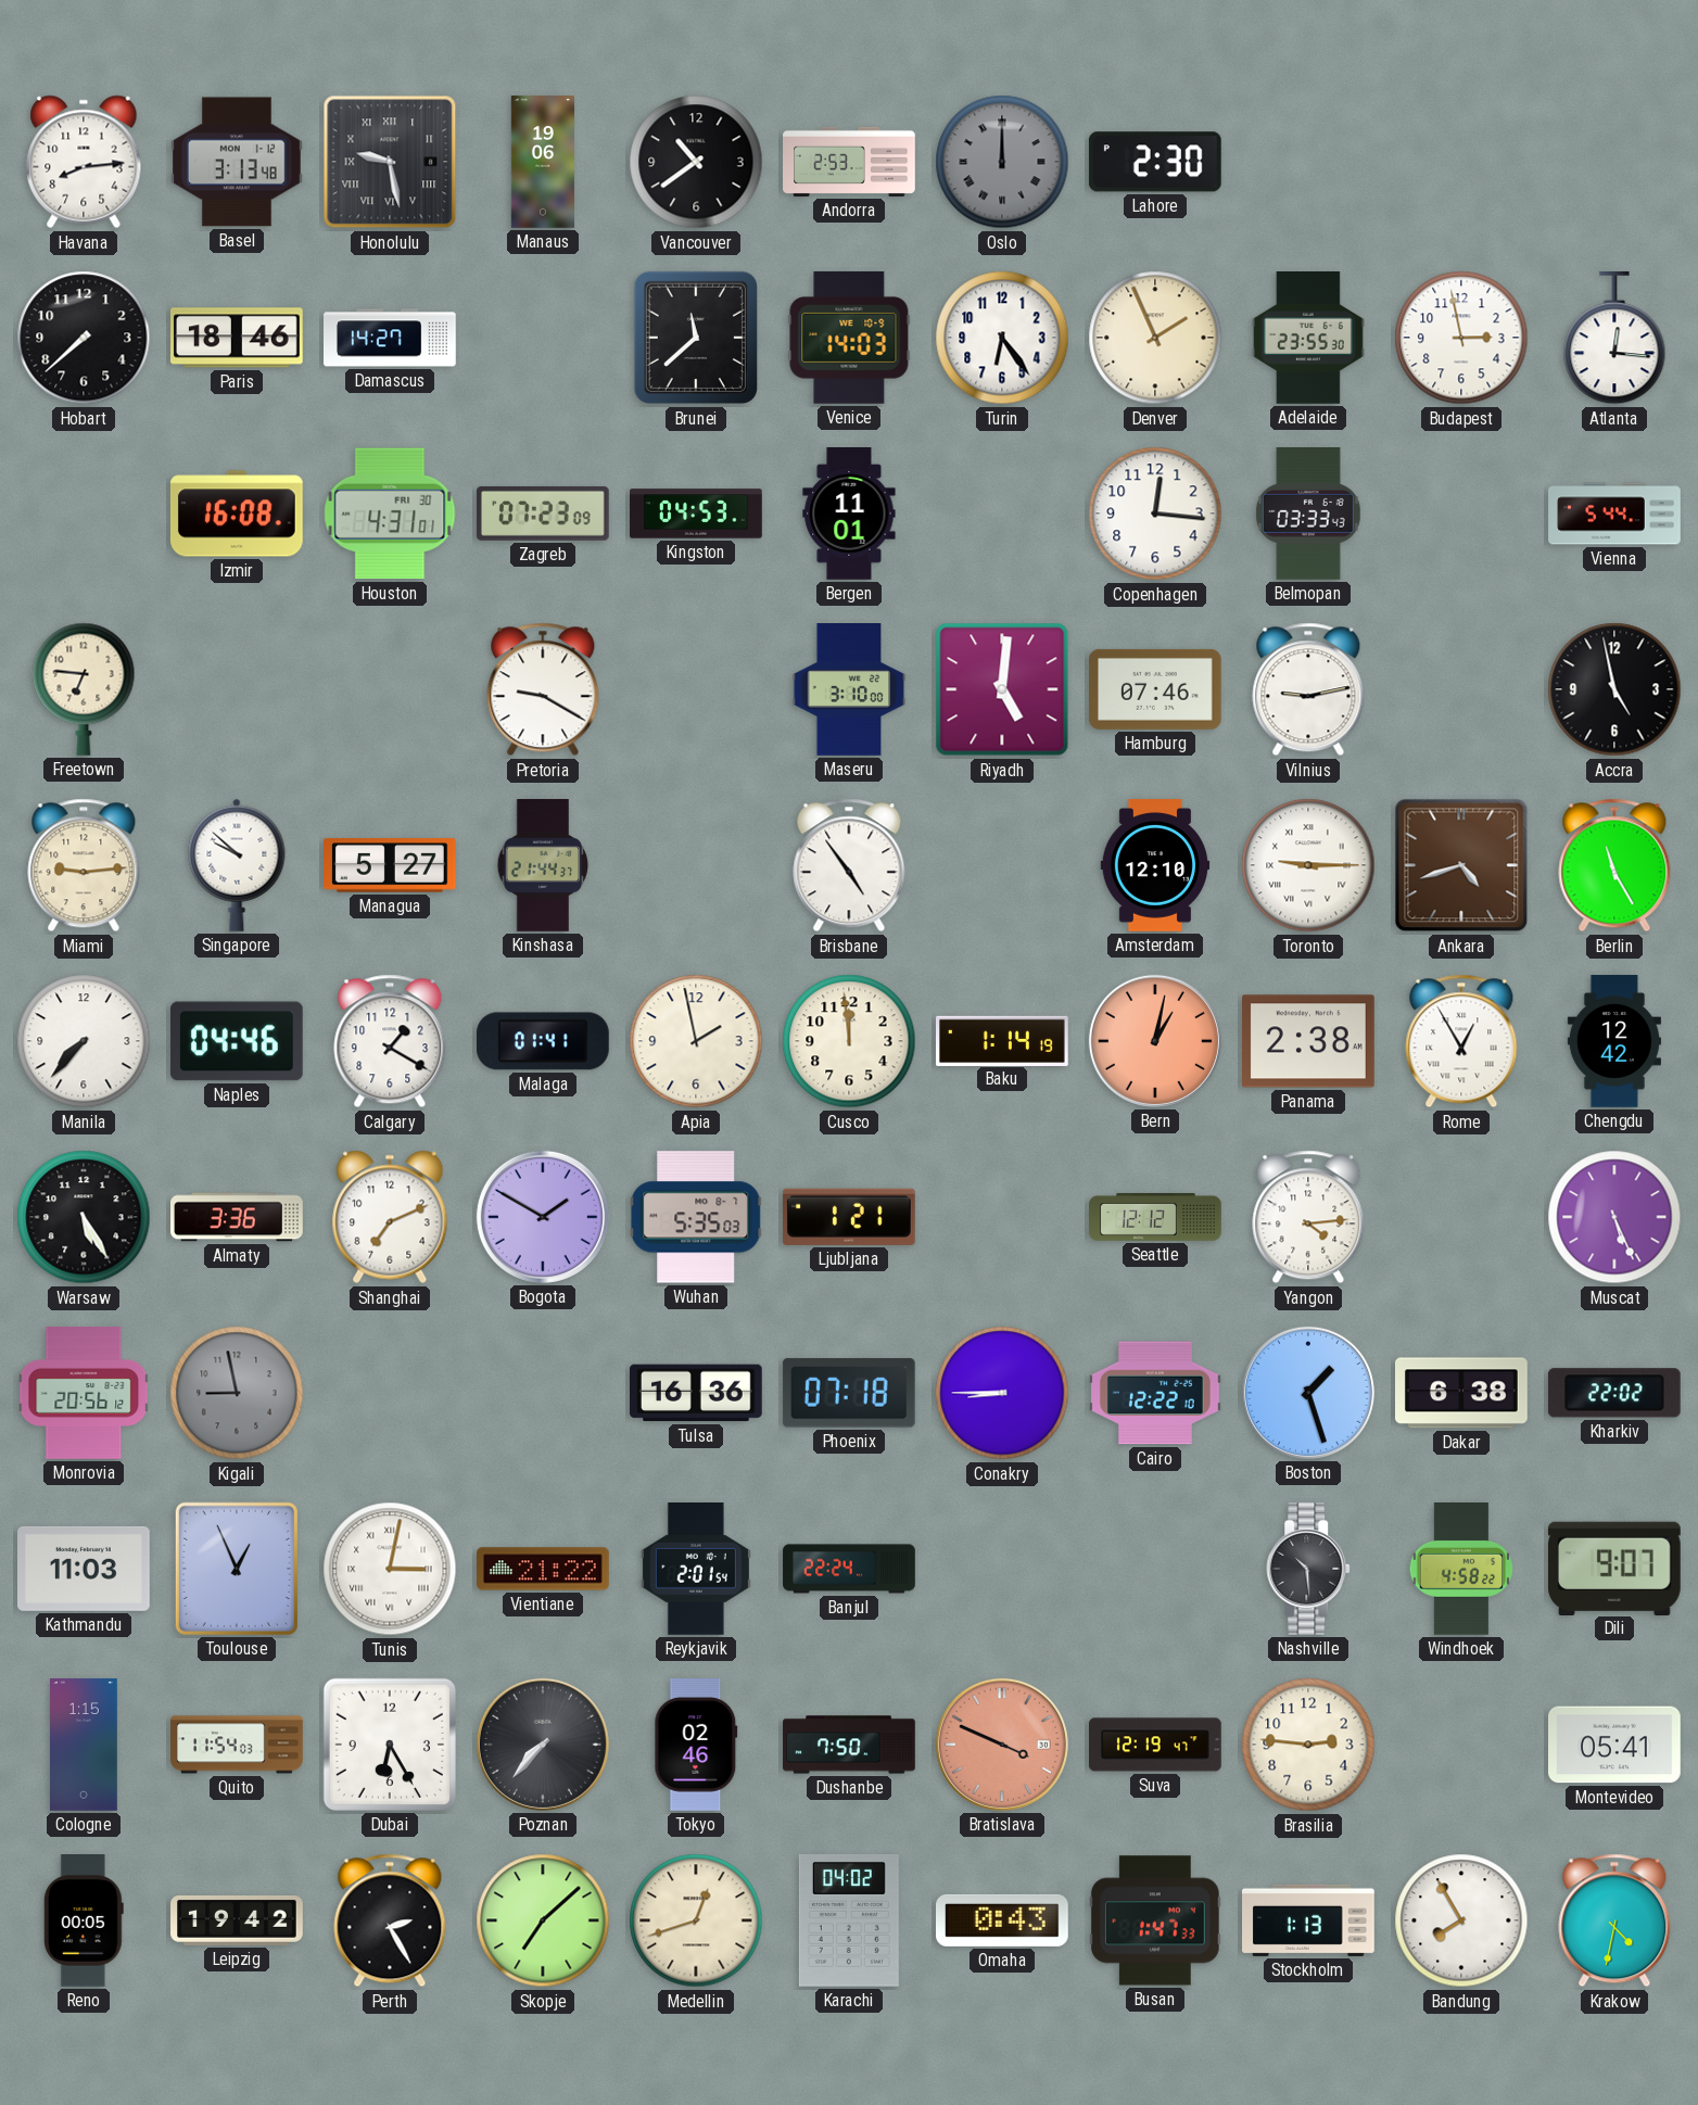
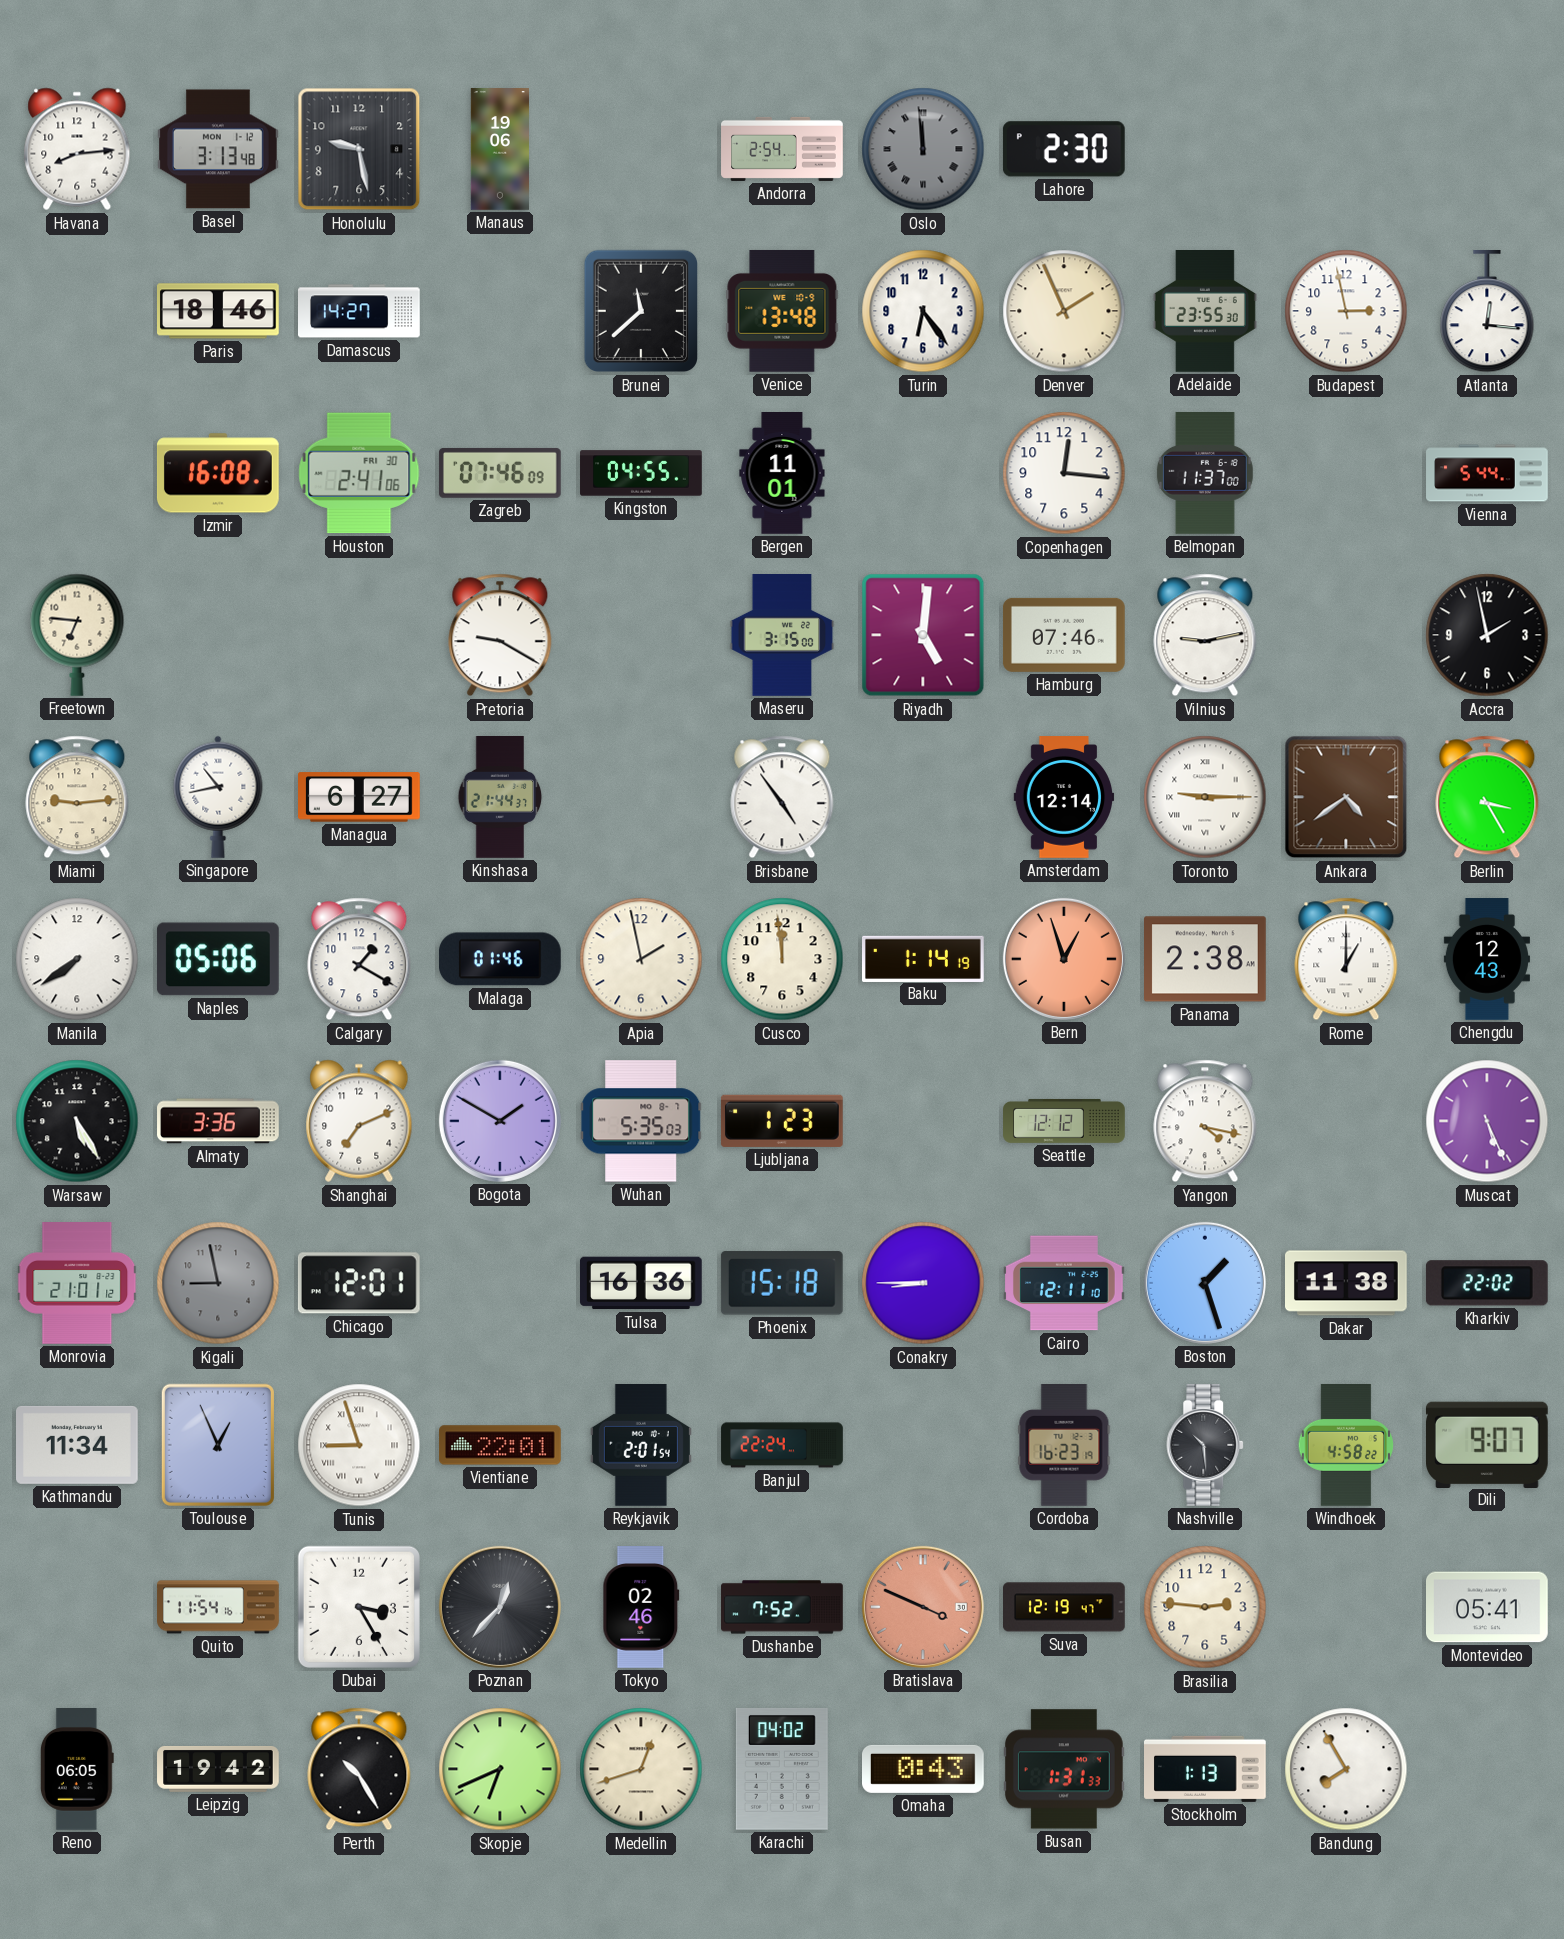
Honolulu numerals: Roman -> Arabic
Vancouver: 10:39 -> none
Andorra: 2:53 -> 2:54
Oslo: 12:00 -> 11:59
Hobart: 7:38 -> none
Venice: 14:03 -> 13:48
Houston: 4:31 -> 2:41
Zagreb: 07:23 -> 07:46
Kingston: 04:53 -> 04:55
Belmopan: 03:33 -> 11:37
Maseru: 3:10 -> 3:15
Accra: 4:58 -> 1:58
Singapore: 9:52 -> 10:43
Managua: 5:27 -> 6:27
Amsterdam: 12:10 -> 12:14
Ankara: 4:42 -> 4:39
Berlin: 11:25 -> 3:25
Manila: 7:37 -> 7:39
Naples: 04:46 -> 05:06
Malaga: 01:41 -> 01:46
Bern: 1:02 -> 12:57
Rome: 12:55 -> 1:00
Chengdu: 12:42 -> 12:43
Ljubljana: 1:21 -> 1:23
Yangon: 4:14 -> 4:17
Monrovia: 20:56 -> 21:01
Chicago: none -> 12:01
Phoenix: 07:18 -> 15:18
Cairo: 12:22 -> 12:11
Dakar: 6:38 -> 11:38
Kathmandu: 11:03 -> 11:34
Tunis: 3:02 -> 8:57
Vientiane: 21:22 -> 22:01
Cordoba: none -> 16:23
Cologne: 1:15 -> none
Quito: 11:54:03 -> 11:54:16
Dubai: 6:25 -> 3:25
Poznan: 7:37 -> 12:37
Dushanbe: 7:50 -> 7:52
Reno: 00:05 -> 06:05
Perth: 2:25 -> 10:25
Skopje: 7:08 -> 6:41
Busan: 1:47 -> 1:31
Krakow: 4:32 -> none
